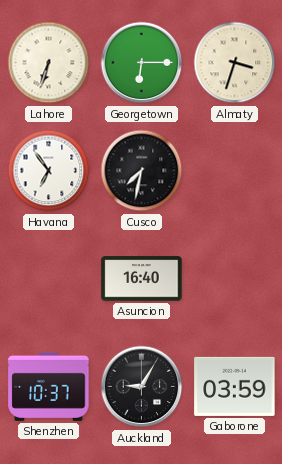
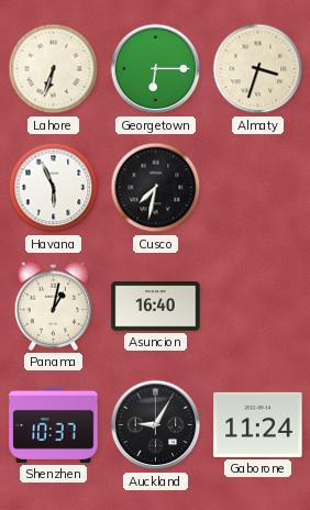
Havana: 6:54 -> 5:56
Panama: none -> 1:02
Gaborone: 03:59 -> 11:24
